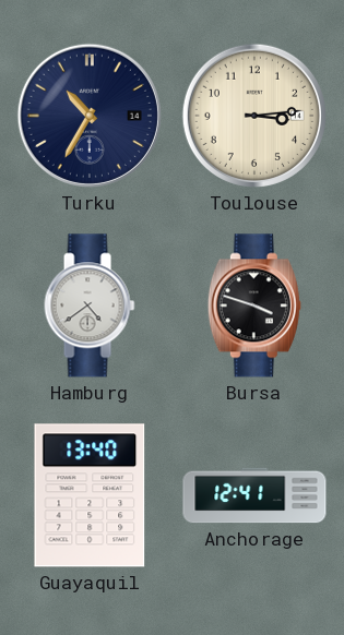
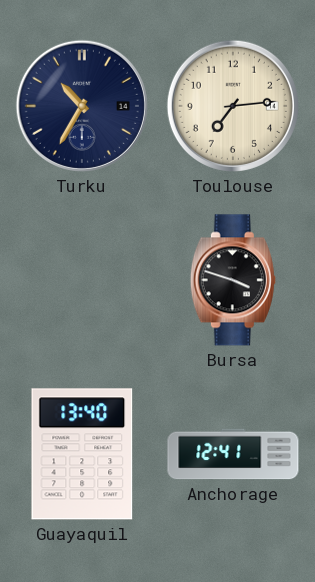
Toulouse: 3:14 -> 7:14
Hamburg: 4:39 -> none
